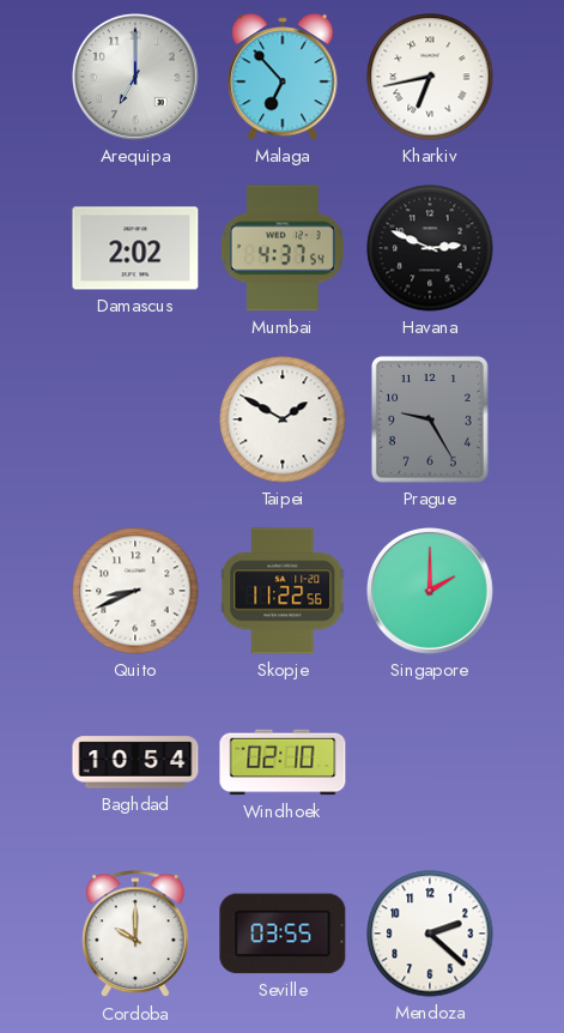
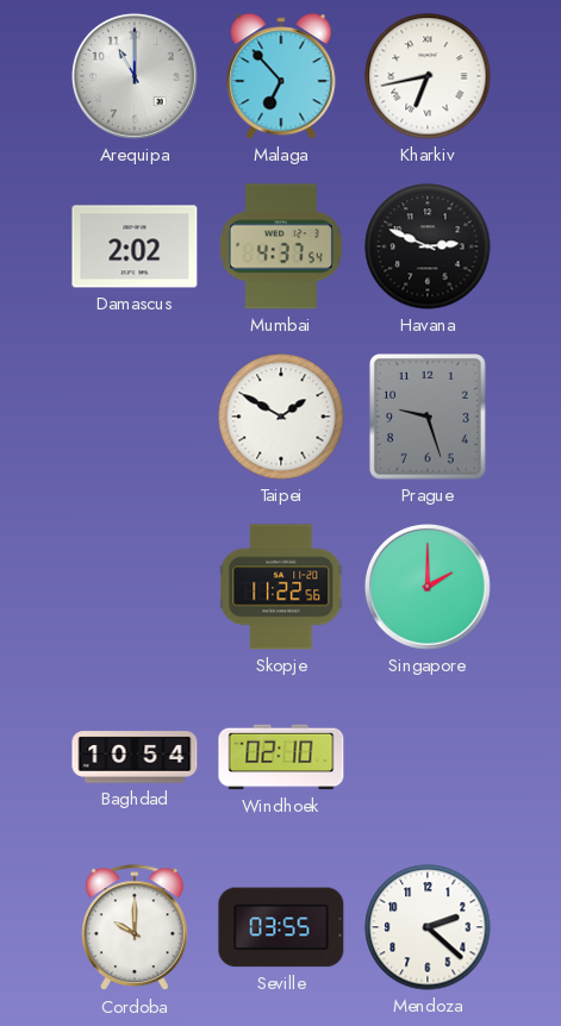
Arequipa: 7:00 -> 11:00
Prague: 9:25 -> 9:27
Quito: 8:41 -> none
